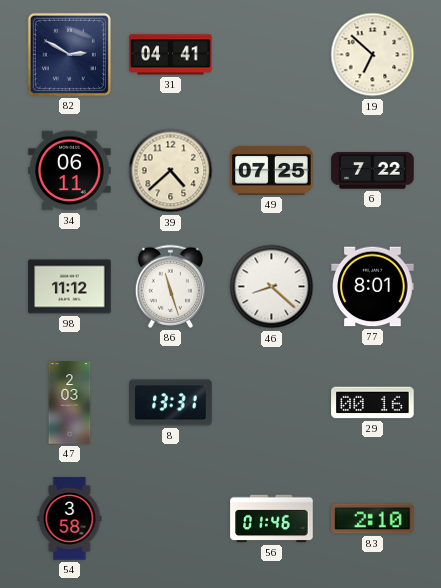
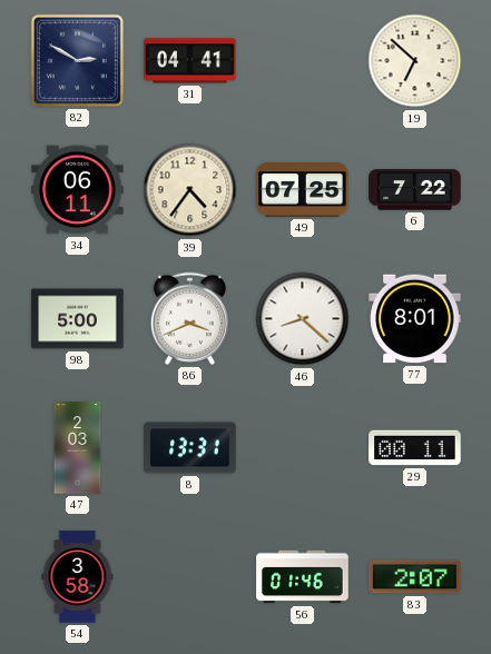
39: 4:38 -> 4:36
98: 11:12 -> 5:00
86: 11:27 -> 3:41
29: 00:16 -> 00:11
83: 2:10 -> 2:07
